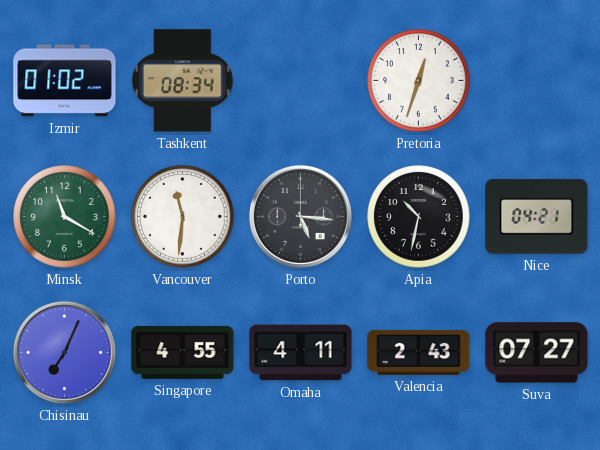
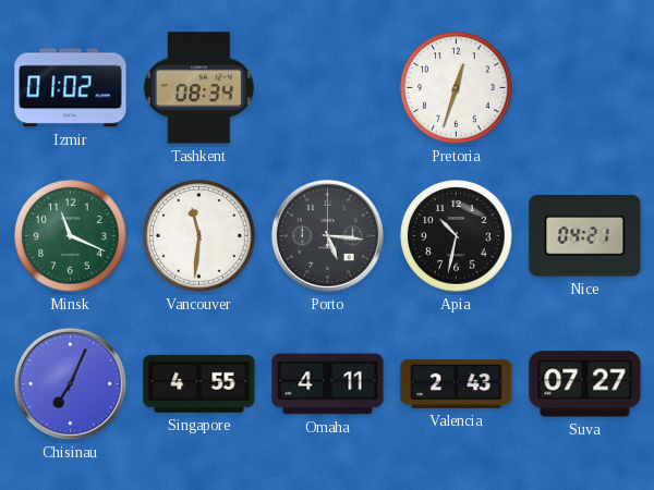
Minsk: 11:20 -> 11:19
